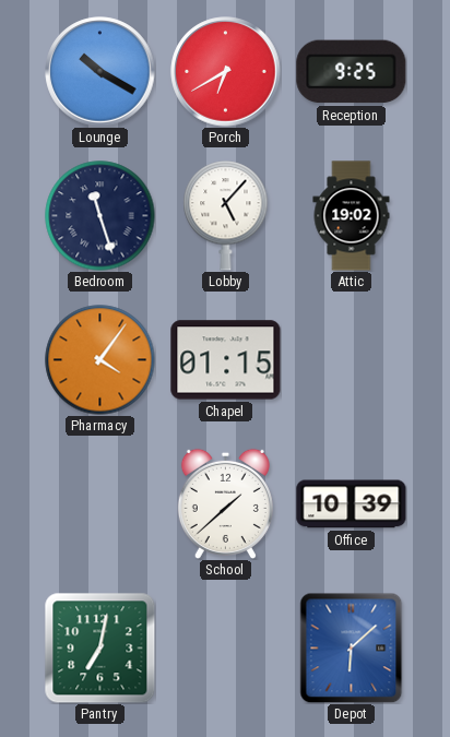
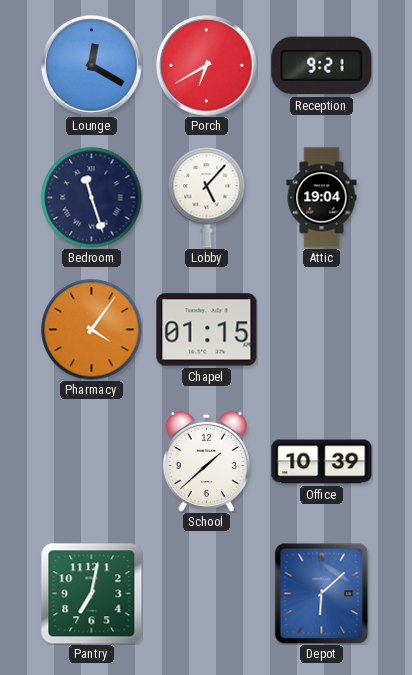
Lounge: 10:20 -> 12:20
Reception: 9:25 -> 9:21
Attic: 19:02 -> 19:04
